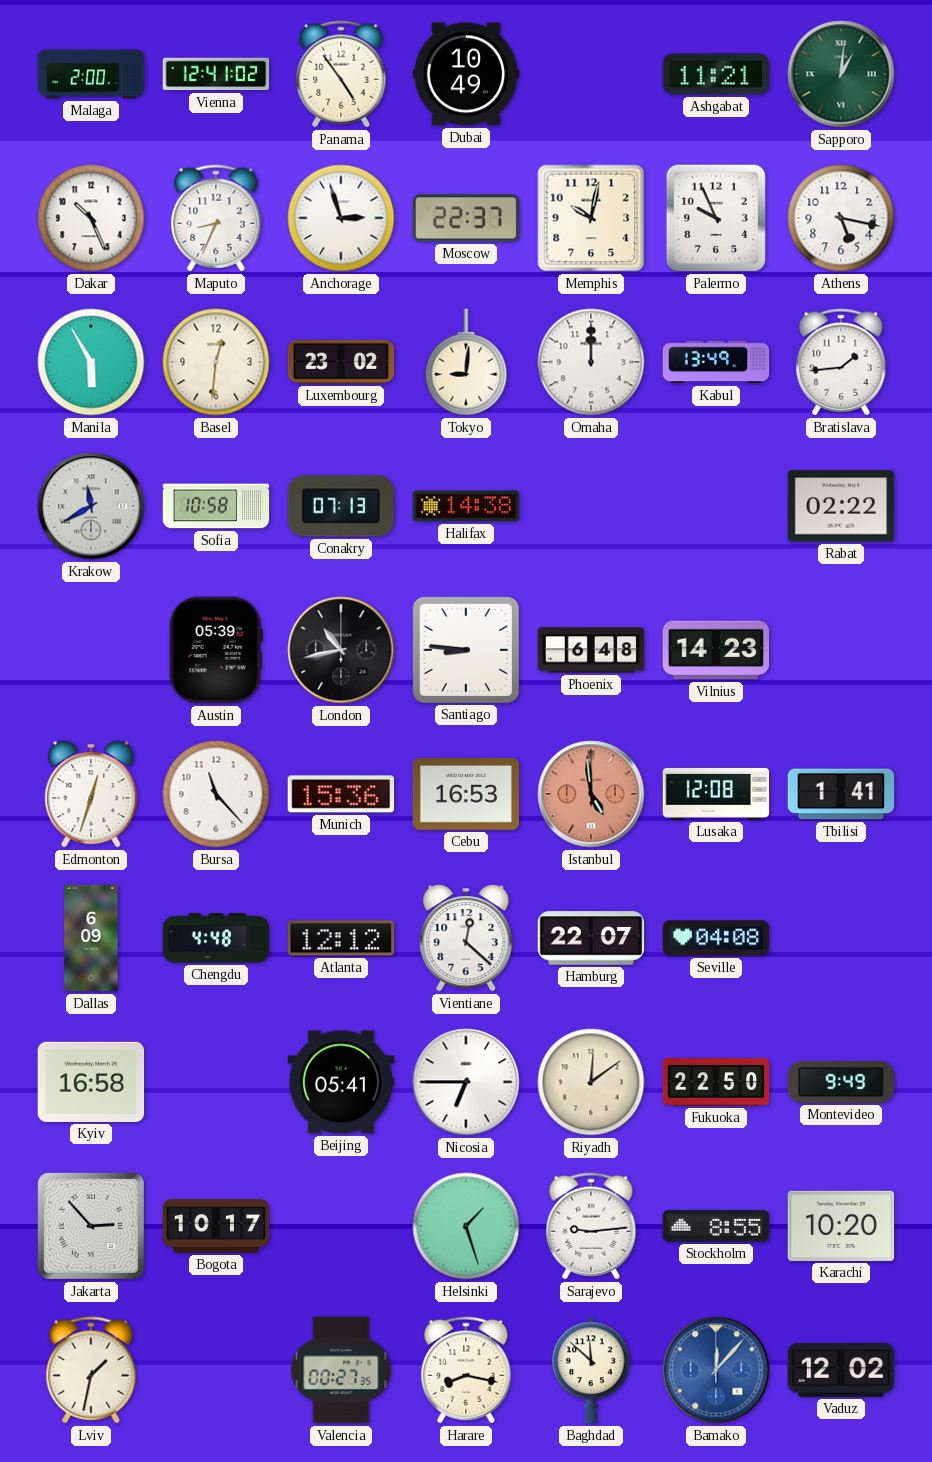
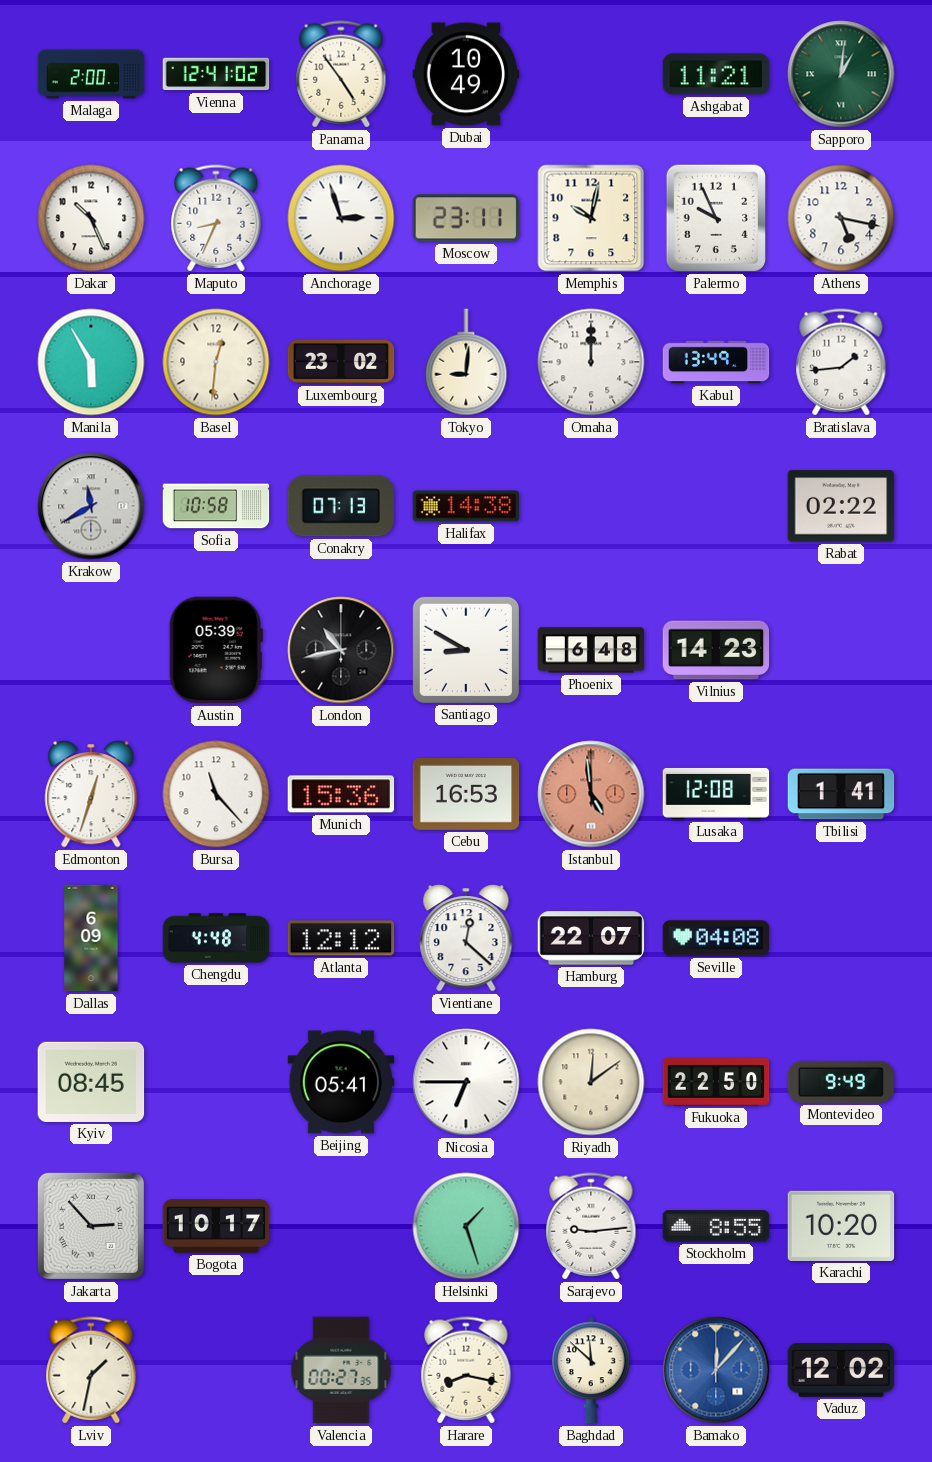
Moscow: 22:37 -> 23:11
Santiago: 8:46 -> 8:50
Kyiv: 16:58 -> 08:45
